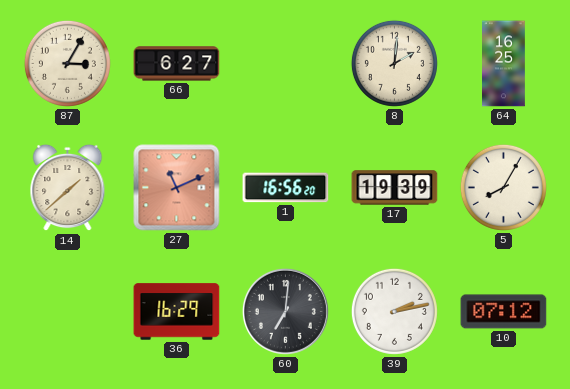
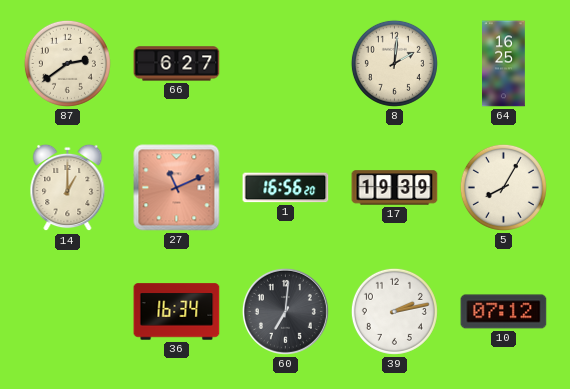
87: 3:05 -> 2:39
14: 1:38 -> 1:00
36: 16:29 -> 16:34
